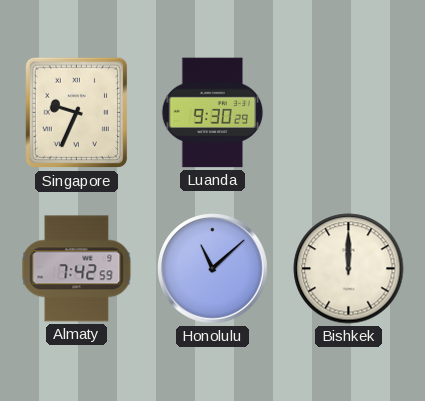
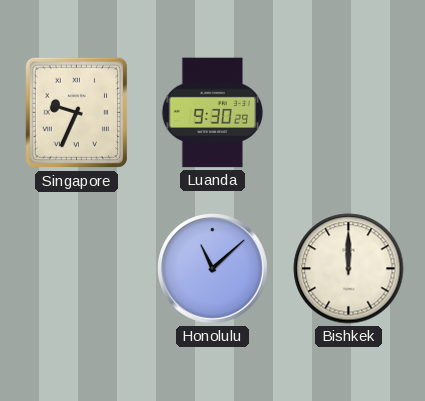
Almaty: 7:42 -> none
